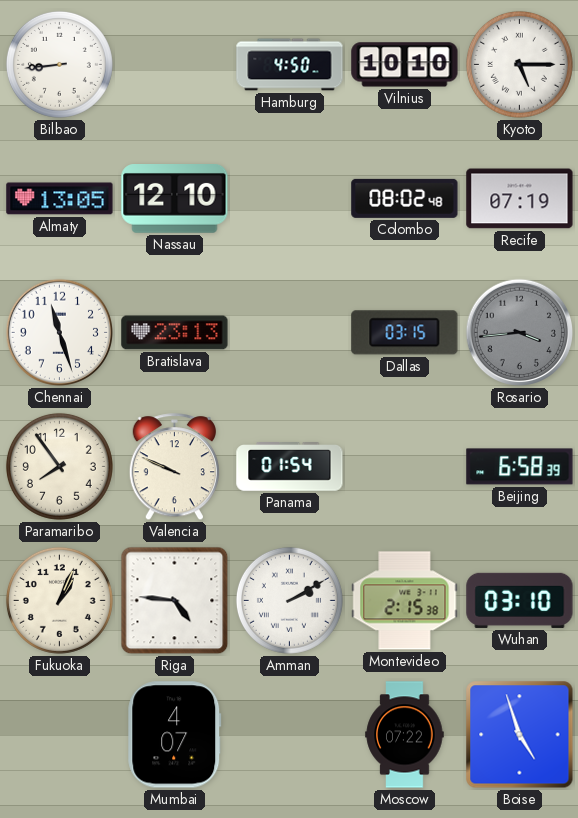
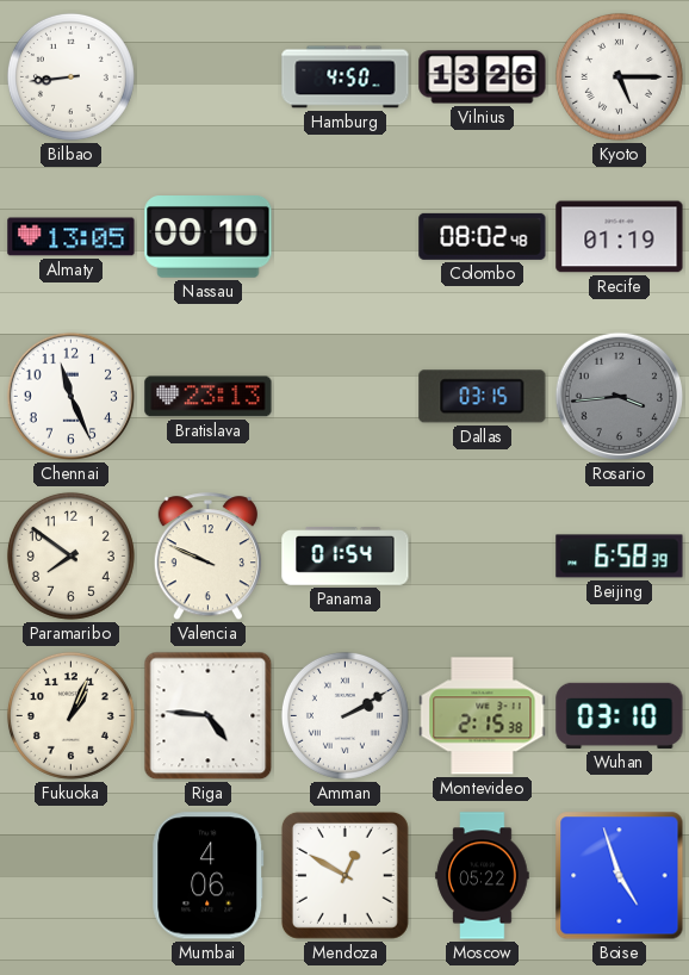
Vilnius: 10:10 -> 13:26
Nassau: 12:10 -> 00:10
Recife: 07:19 -> 01:19
Chennai: 11:27 -> 11:26
Paramaribo: 7:54 -> 7:51
Mumbai: 4:07 -> 4:06
Mendoza: none -> 12:50
Moscow: 07:22 -> 05:22
